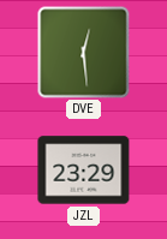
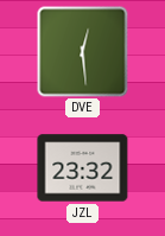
JZL: 23:29 -> 23:32
